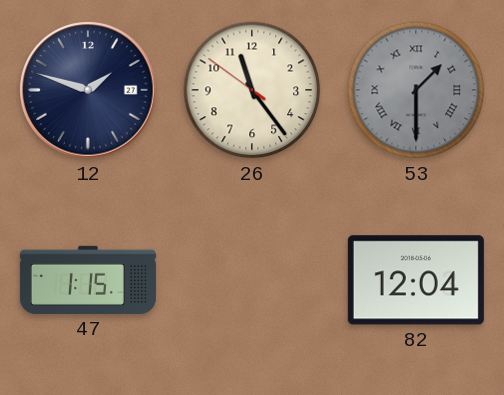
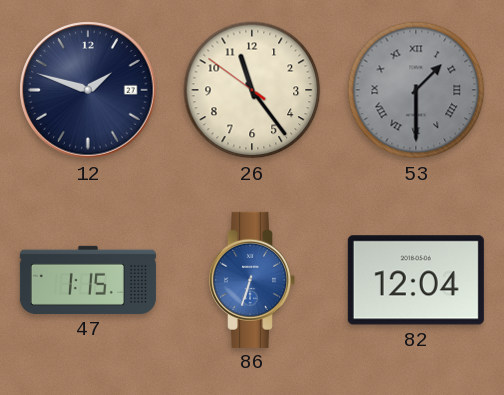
86: none -> 6:33
